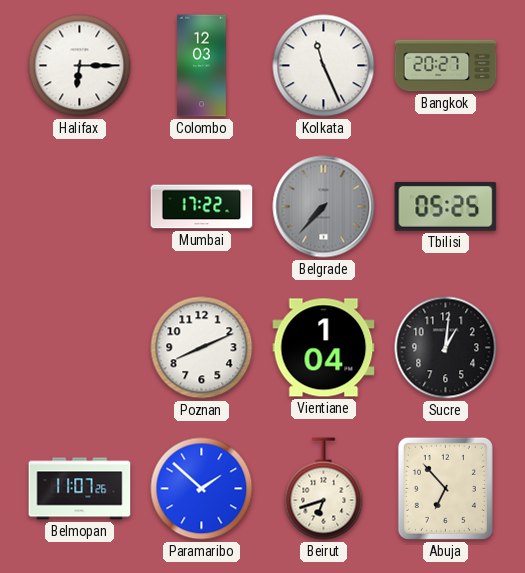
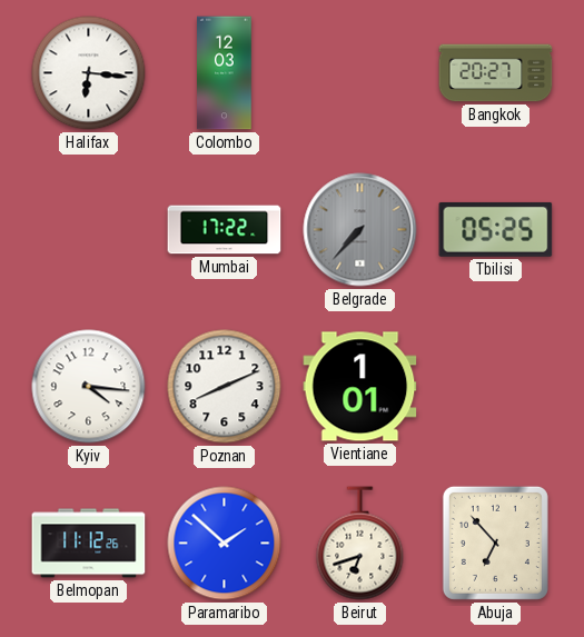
Halifax: 6:15 -> 6:16
Kolkata: 11:26 -> none
Kyiv: none -> 4:16
Vientiane: 1:04 -> 1:01
Sucre: 1:01 -> none
Belmopan: 11:07 -> 11:12
